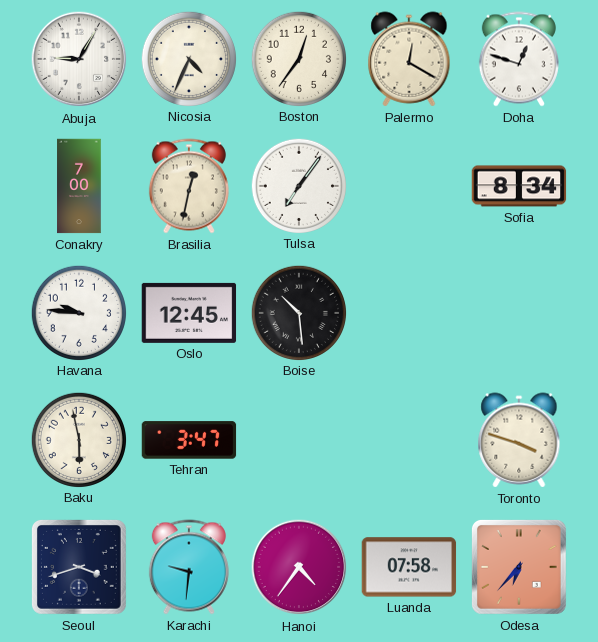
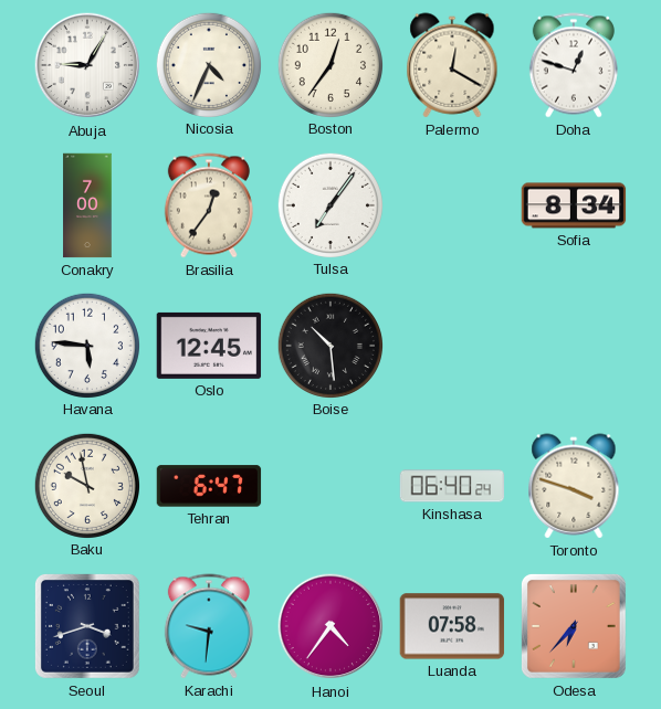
Brasilia: 12:32 -> 12:36
Havana: 9:46 -> 5:46
Baku: 5:58 -> 9:58
Tehran: 3:47 -> 6:47
Kinshasa: none -> 06:40
